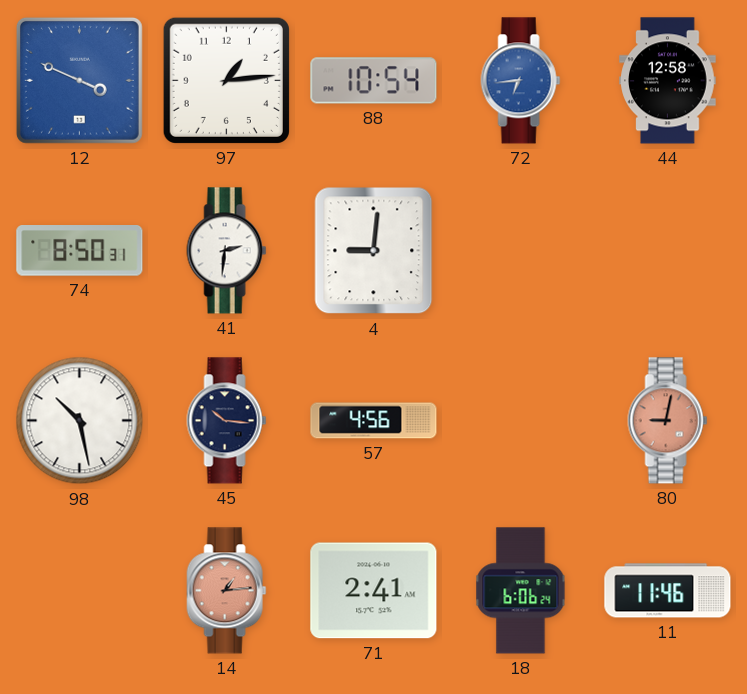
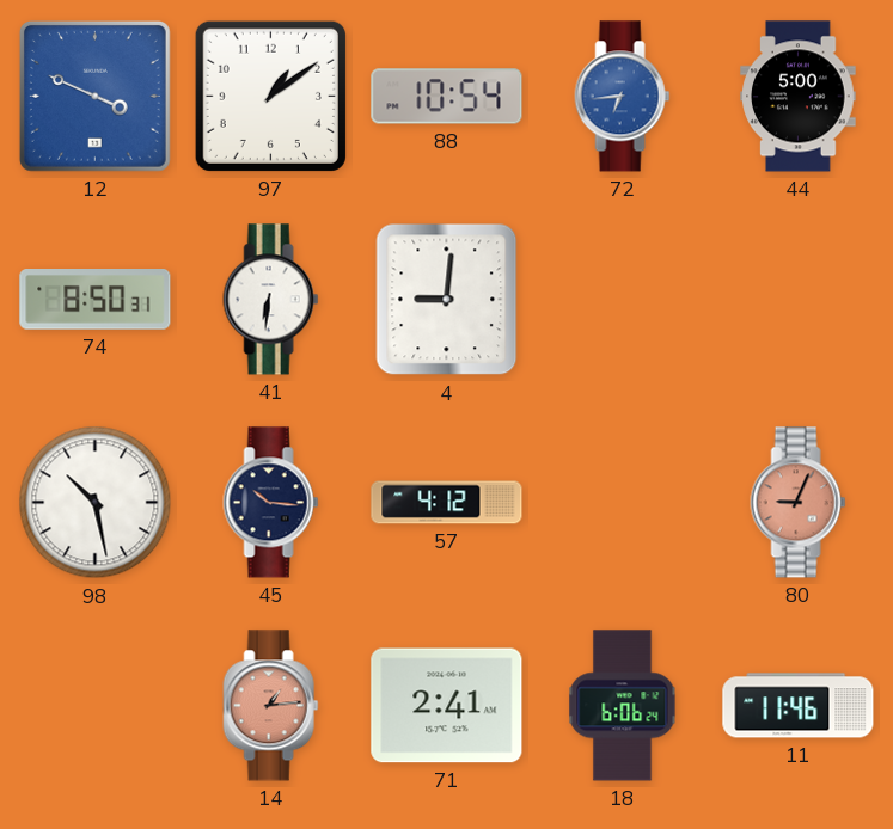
97: 1:14 -> 1:09
44: 12:58 -> 5:00
41: 2:31 -> 6:31
57: 4:56 -> 4:12
80: 9:02 -> 9:04
